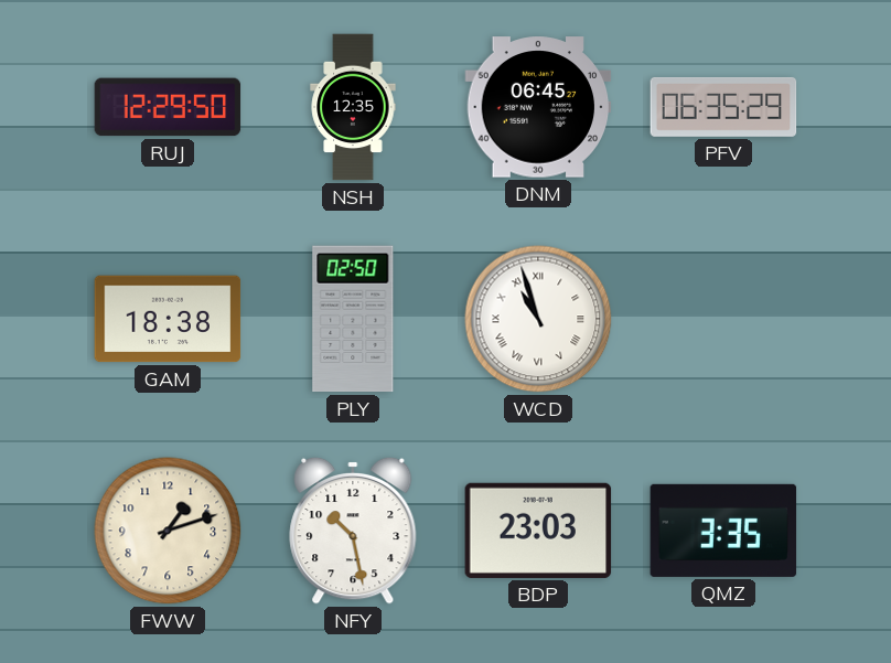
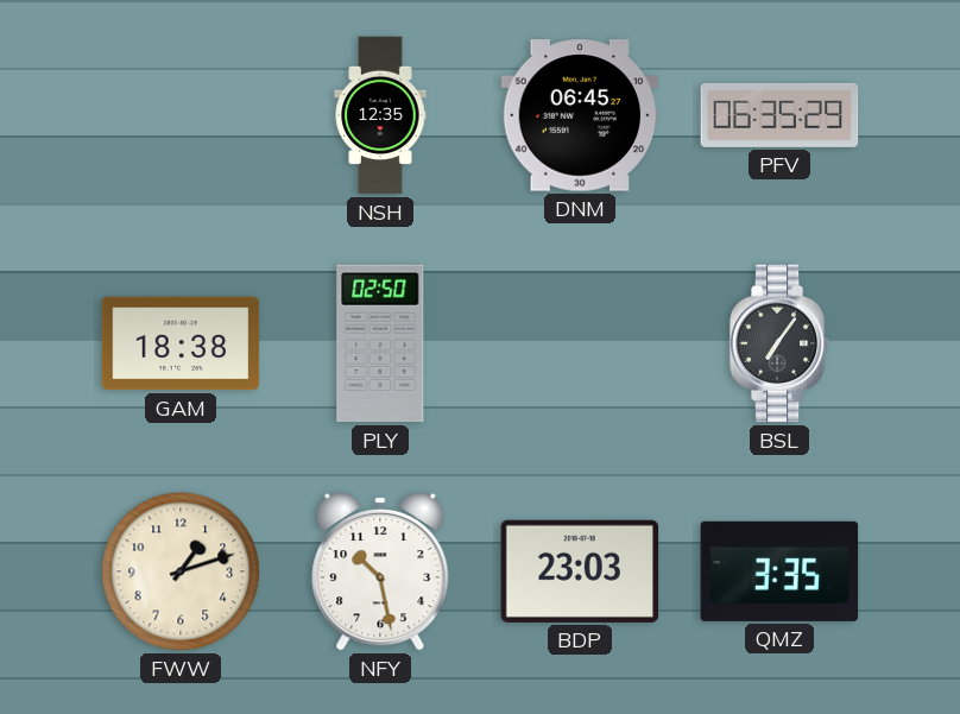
RUJ: 12:29 -> none
WCD: 10:57 -> none
BSL: none -> 7:06
